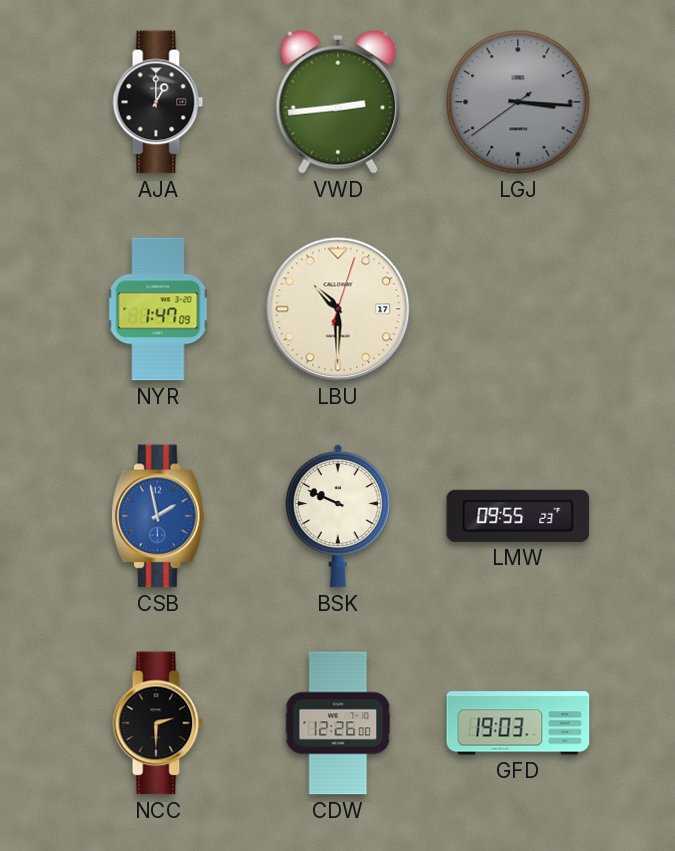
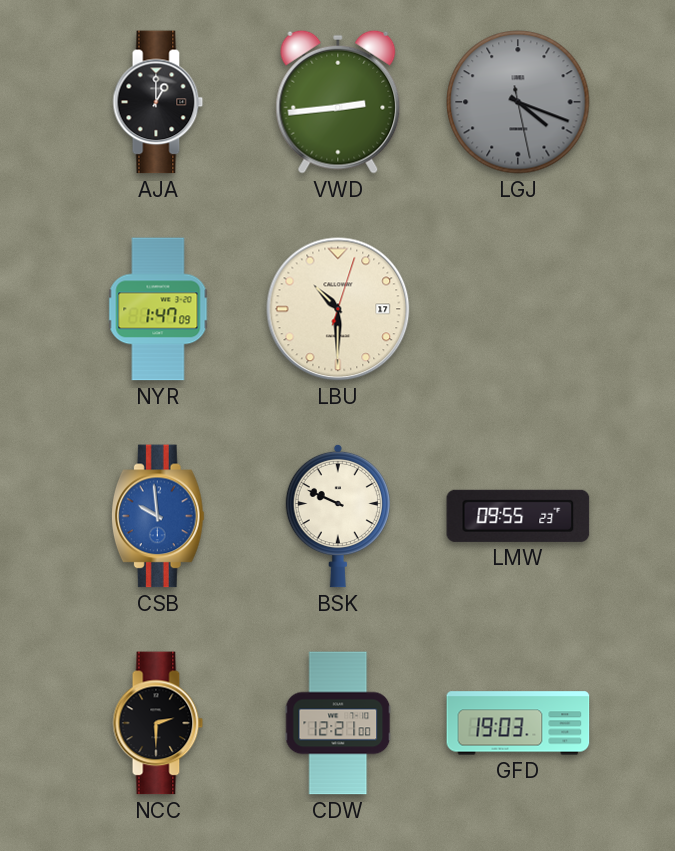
LGJ: 3:15 -> 4:18
CSB: 1:58 -> 9:59
CDW: 12:26 -> 12:21
